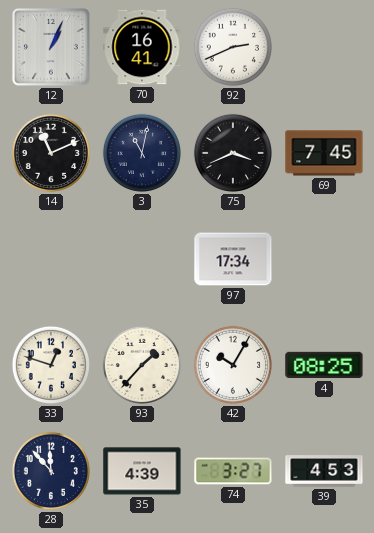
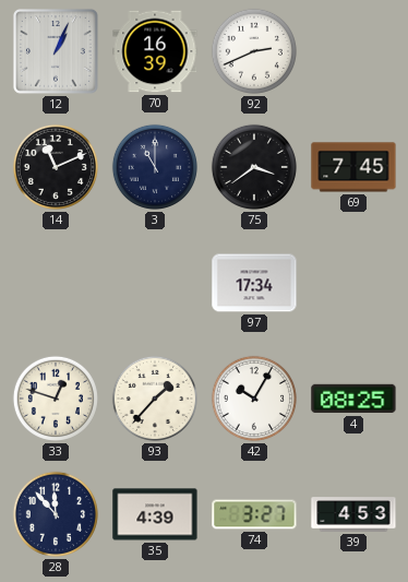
70: 16:41 -> 16:39
3: 11:02 -> 11:00
75: 3:41 -> 3:39
